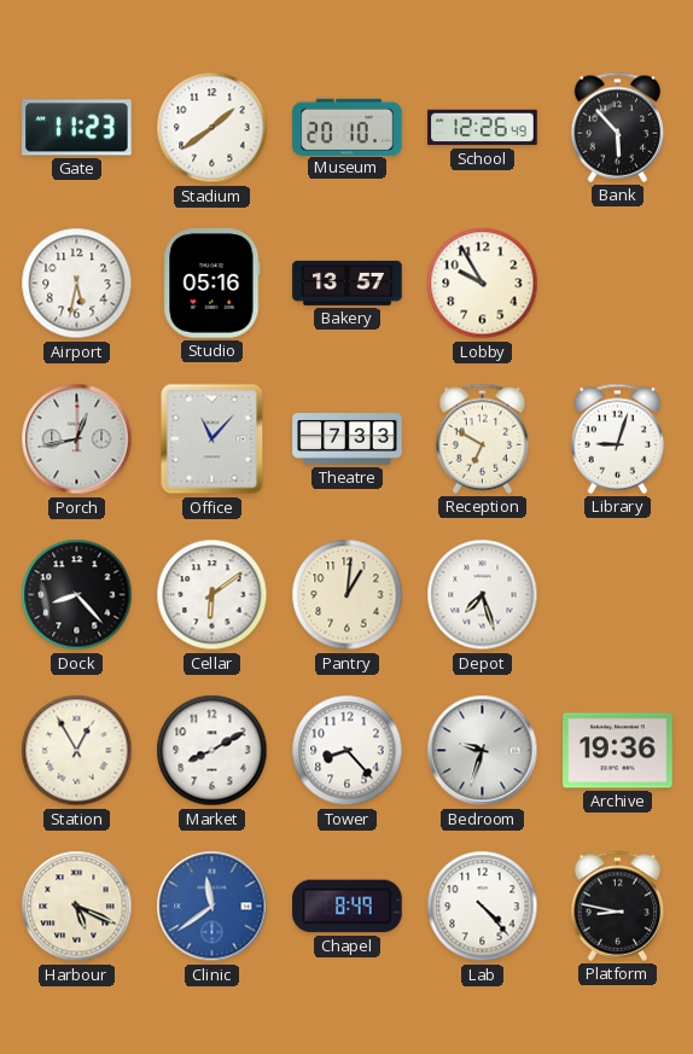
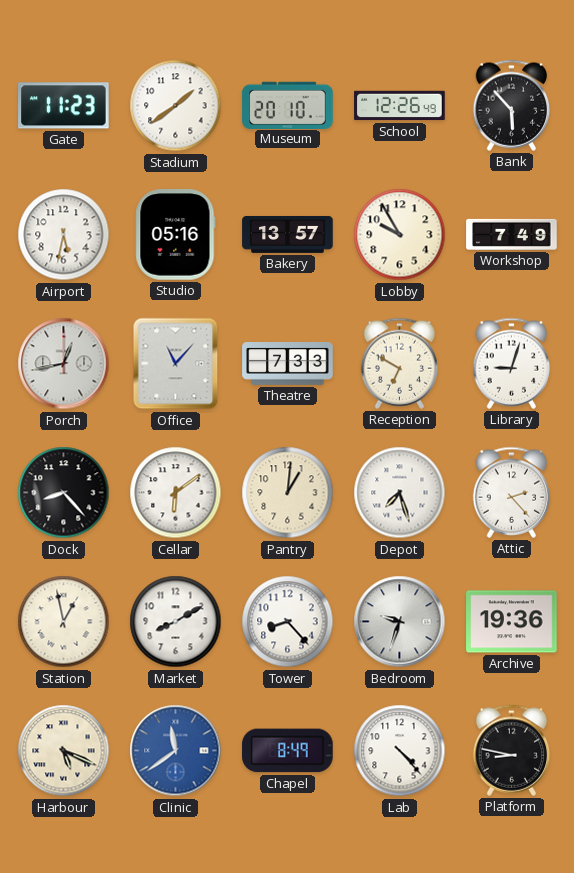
Workshop: none -> 7:49
Attic: none -> 2:23
Station: 12:55 -> 12:58
